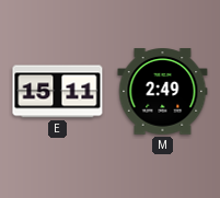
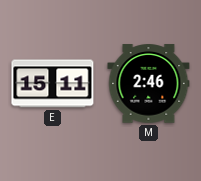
M: 2:49 -> 2:46
